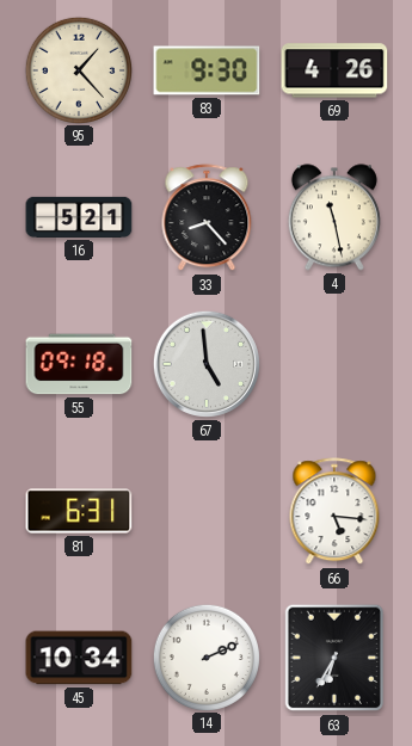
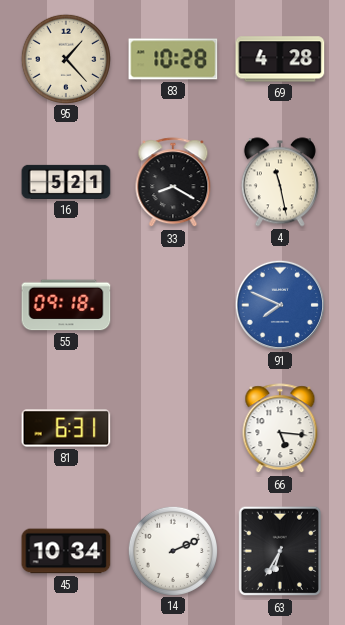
83: 9:30 -> 10:28
69: 4:26 -> 4:28
33: 8:23 -> 8:20
67: 4:59 -> none
91: none -> 7:49
